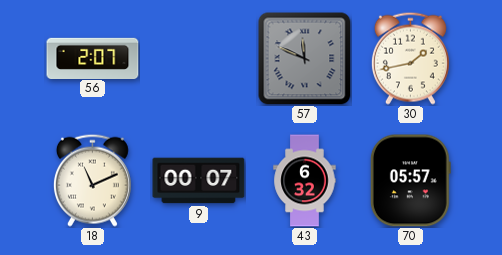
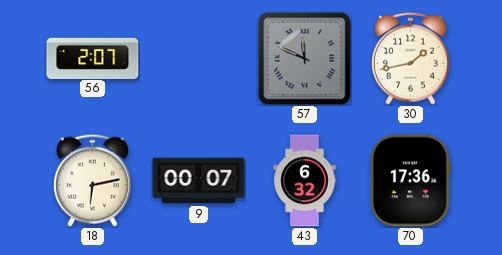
18: 11:11 -> 6:13
70: 05:57 -> 17:36
